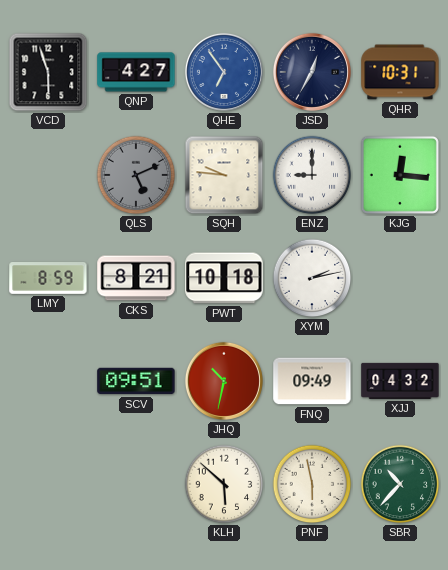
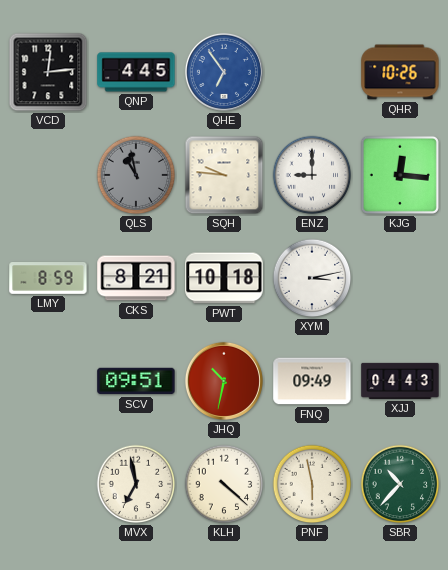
VCD: 5:57 -> 12:14
QNP: 4:27 -> 4:45
JSD: 12:35 -> none
QHR: 10:31 -> 10:26
QLS: 5:11 -> 10:58
XYM: 2:13 -> 3:13
XJJ: 04:32 -> 04:43
MVX: none -> 6:58
KLH: 5:52 -> 4:22
